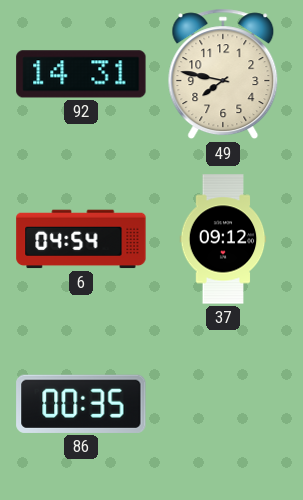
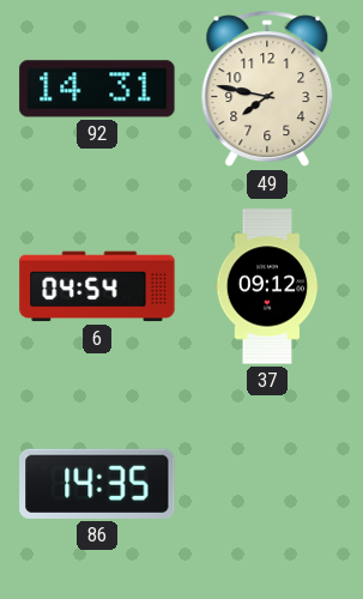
86: 00:35 -> 14:35
